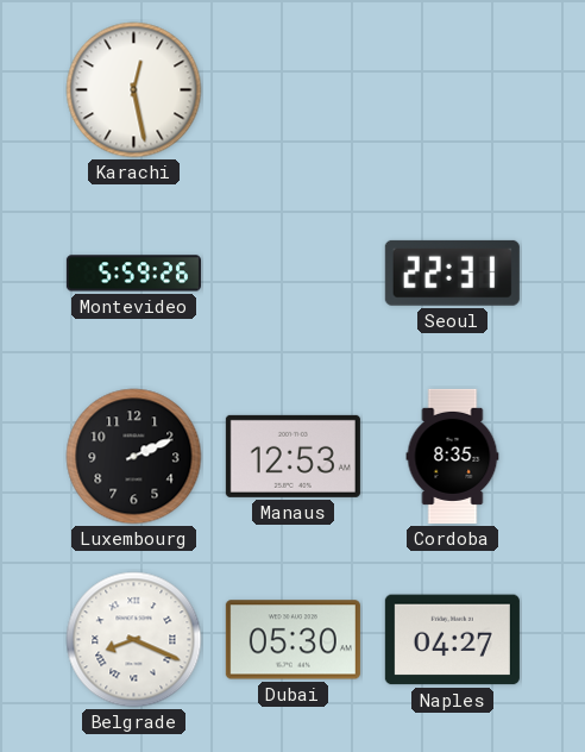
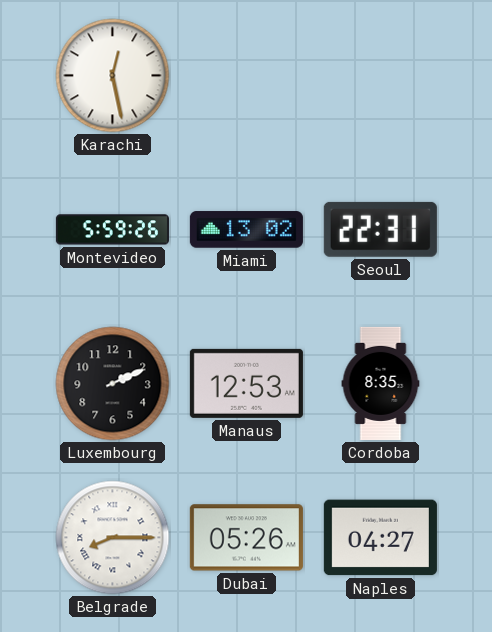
Miami: none -> 13:02
Belgrade: 8:19 -> 8:15
Dubai: 05:30 -> 05:26
